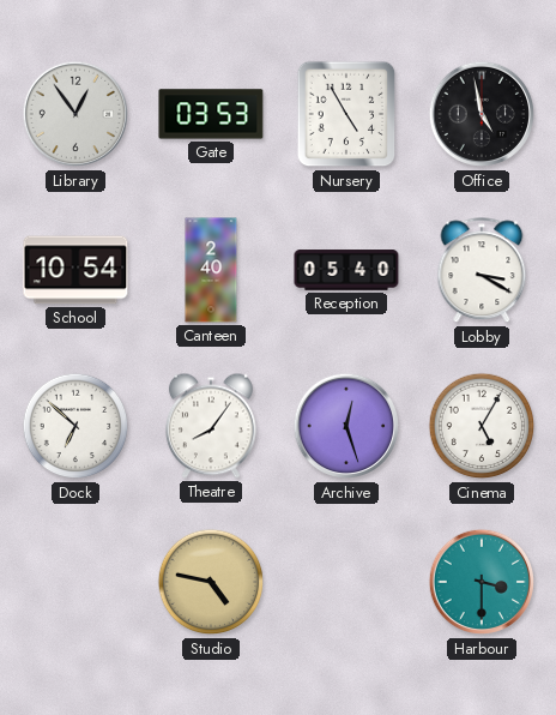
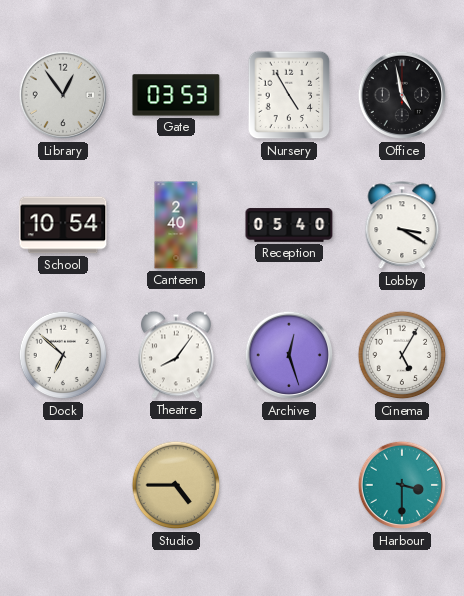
Studio: 4:47 -> 4:45
